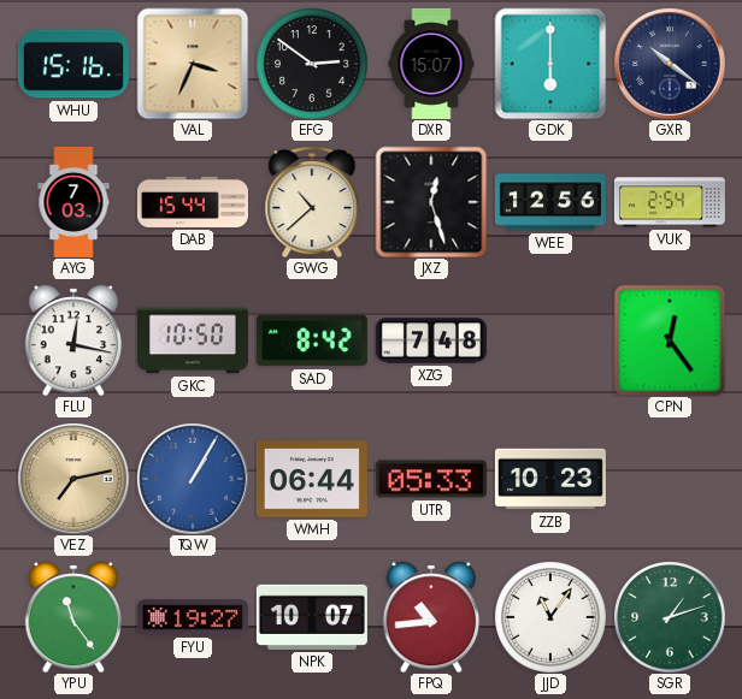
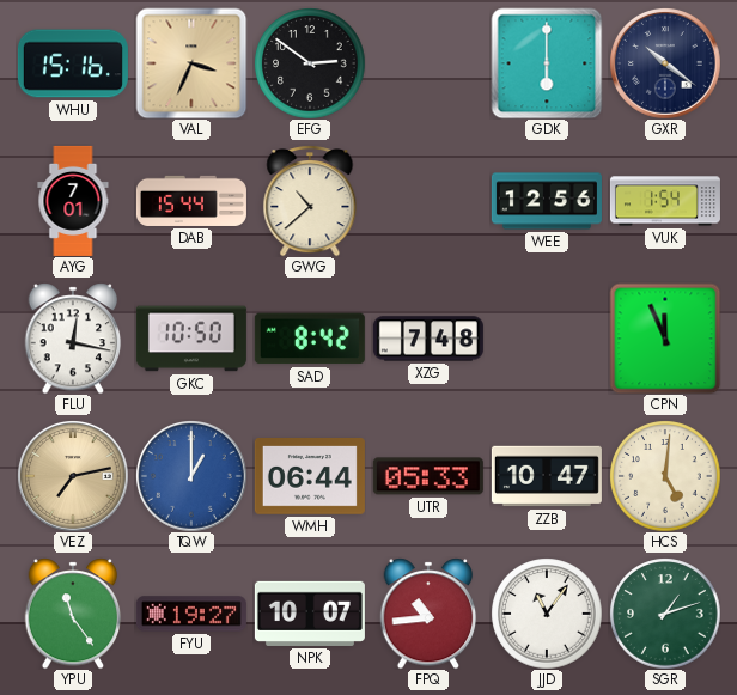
DXR: 15:07 -> none
AYG: 7:03 -> 7:01
JXZ: 12:27 -> none
VUK: 2:54 -> 1:54
CPN: 12:24 -> 11:56
TQW: 1:05 -> 1:00
ZZB: 10:23 -> 10:47
HCS: none -> 5:01
